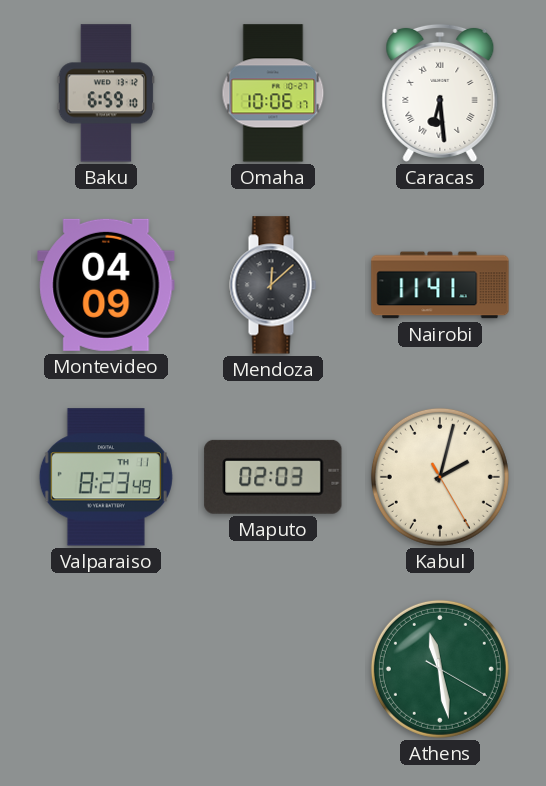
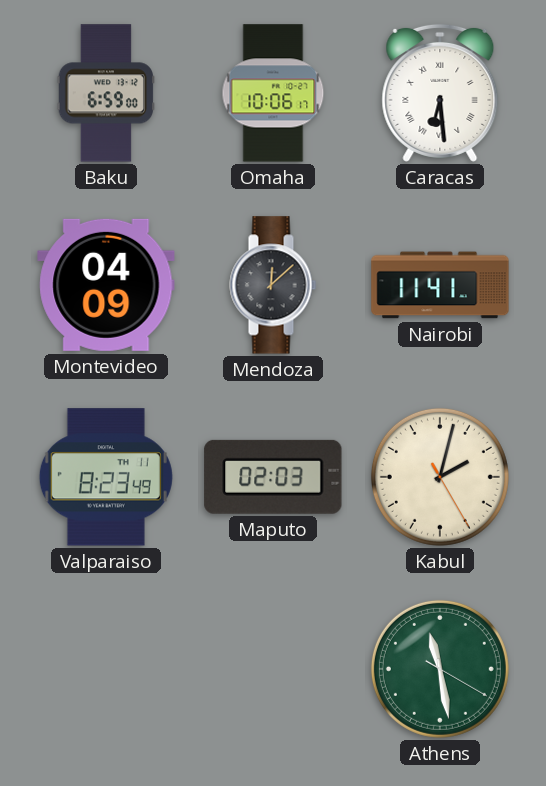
Baku: 6:59:10 -> 6:59:00
